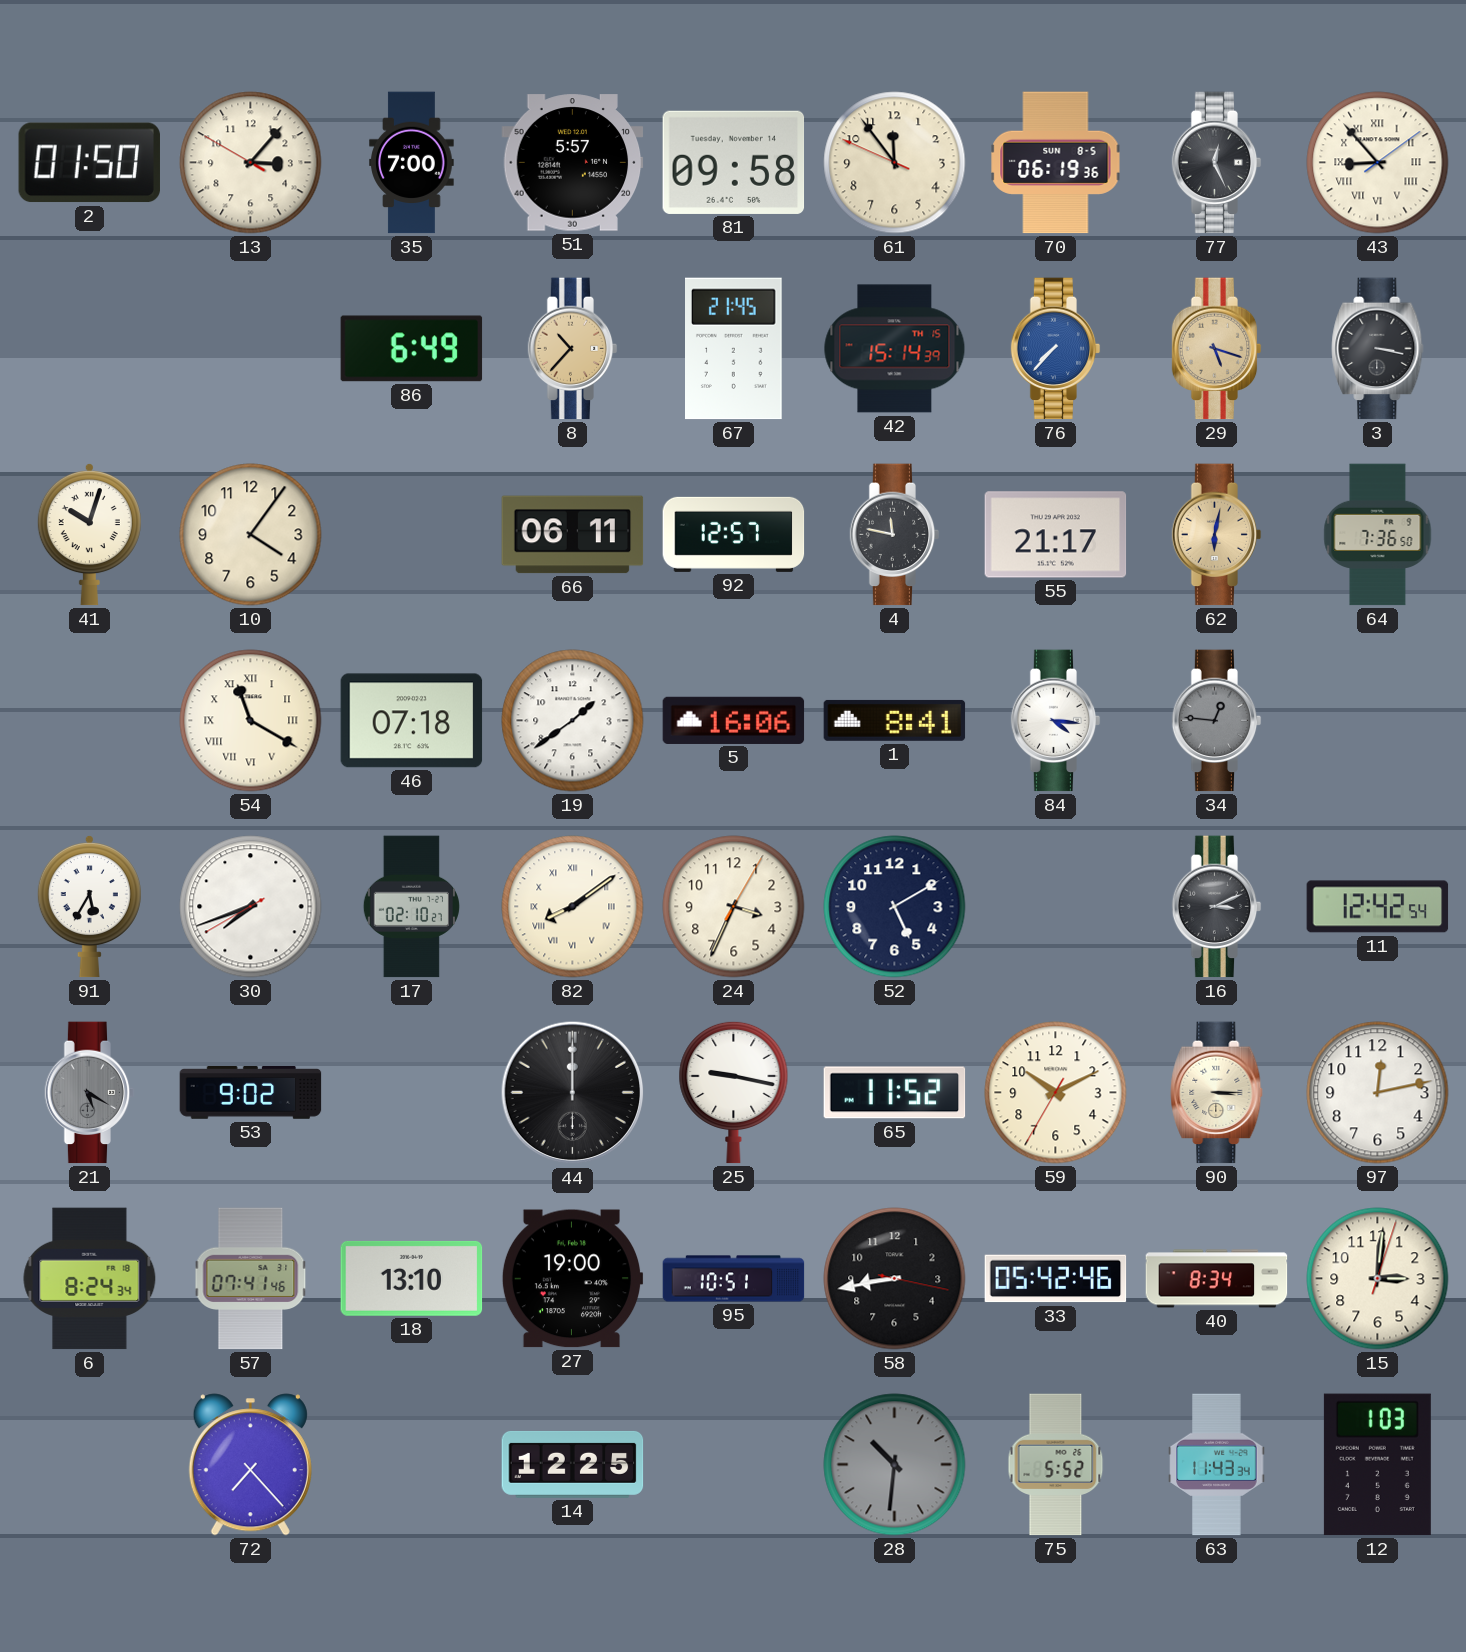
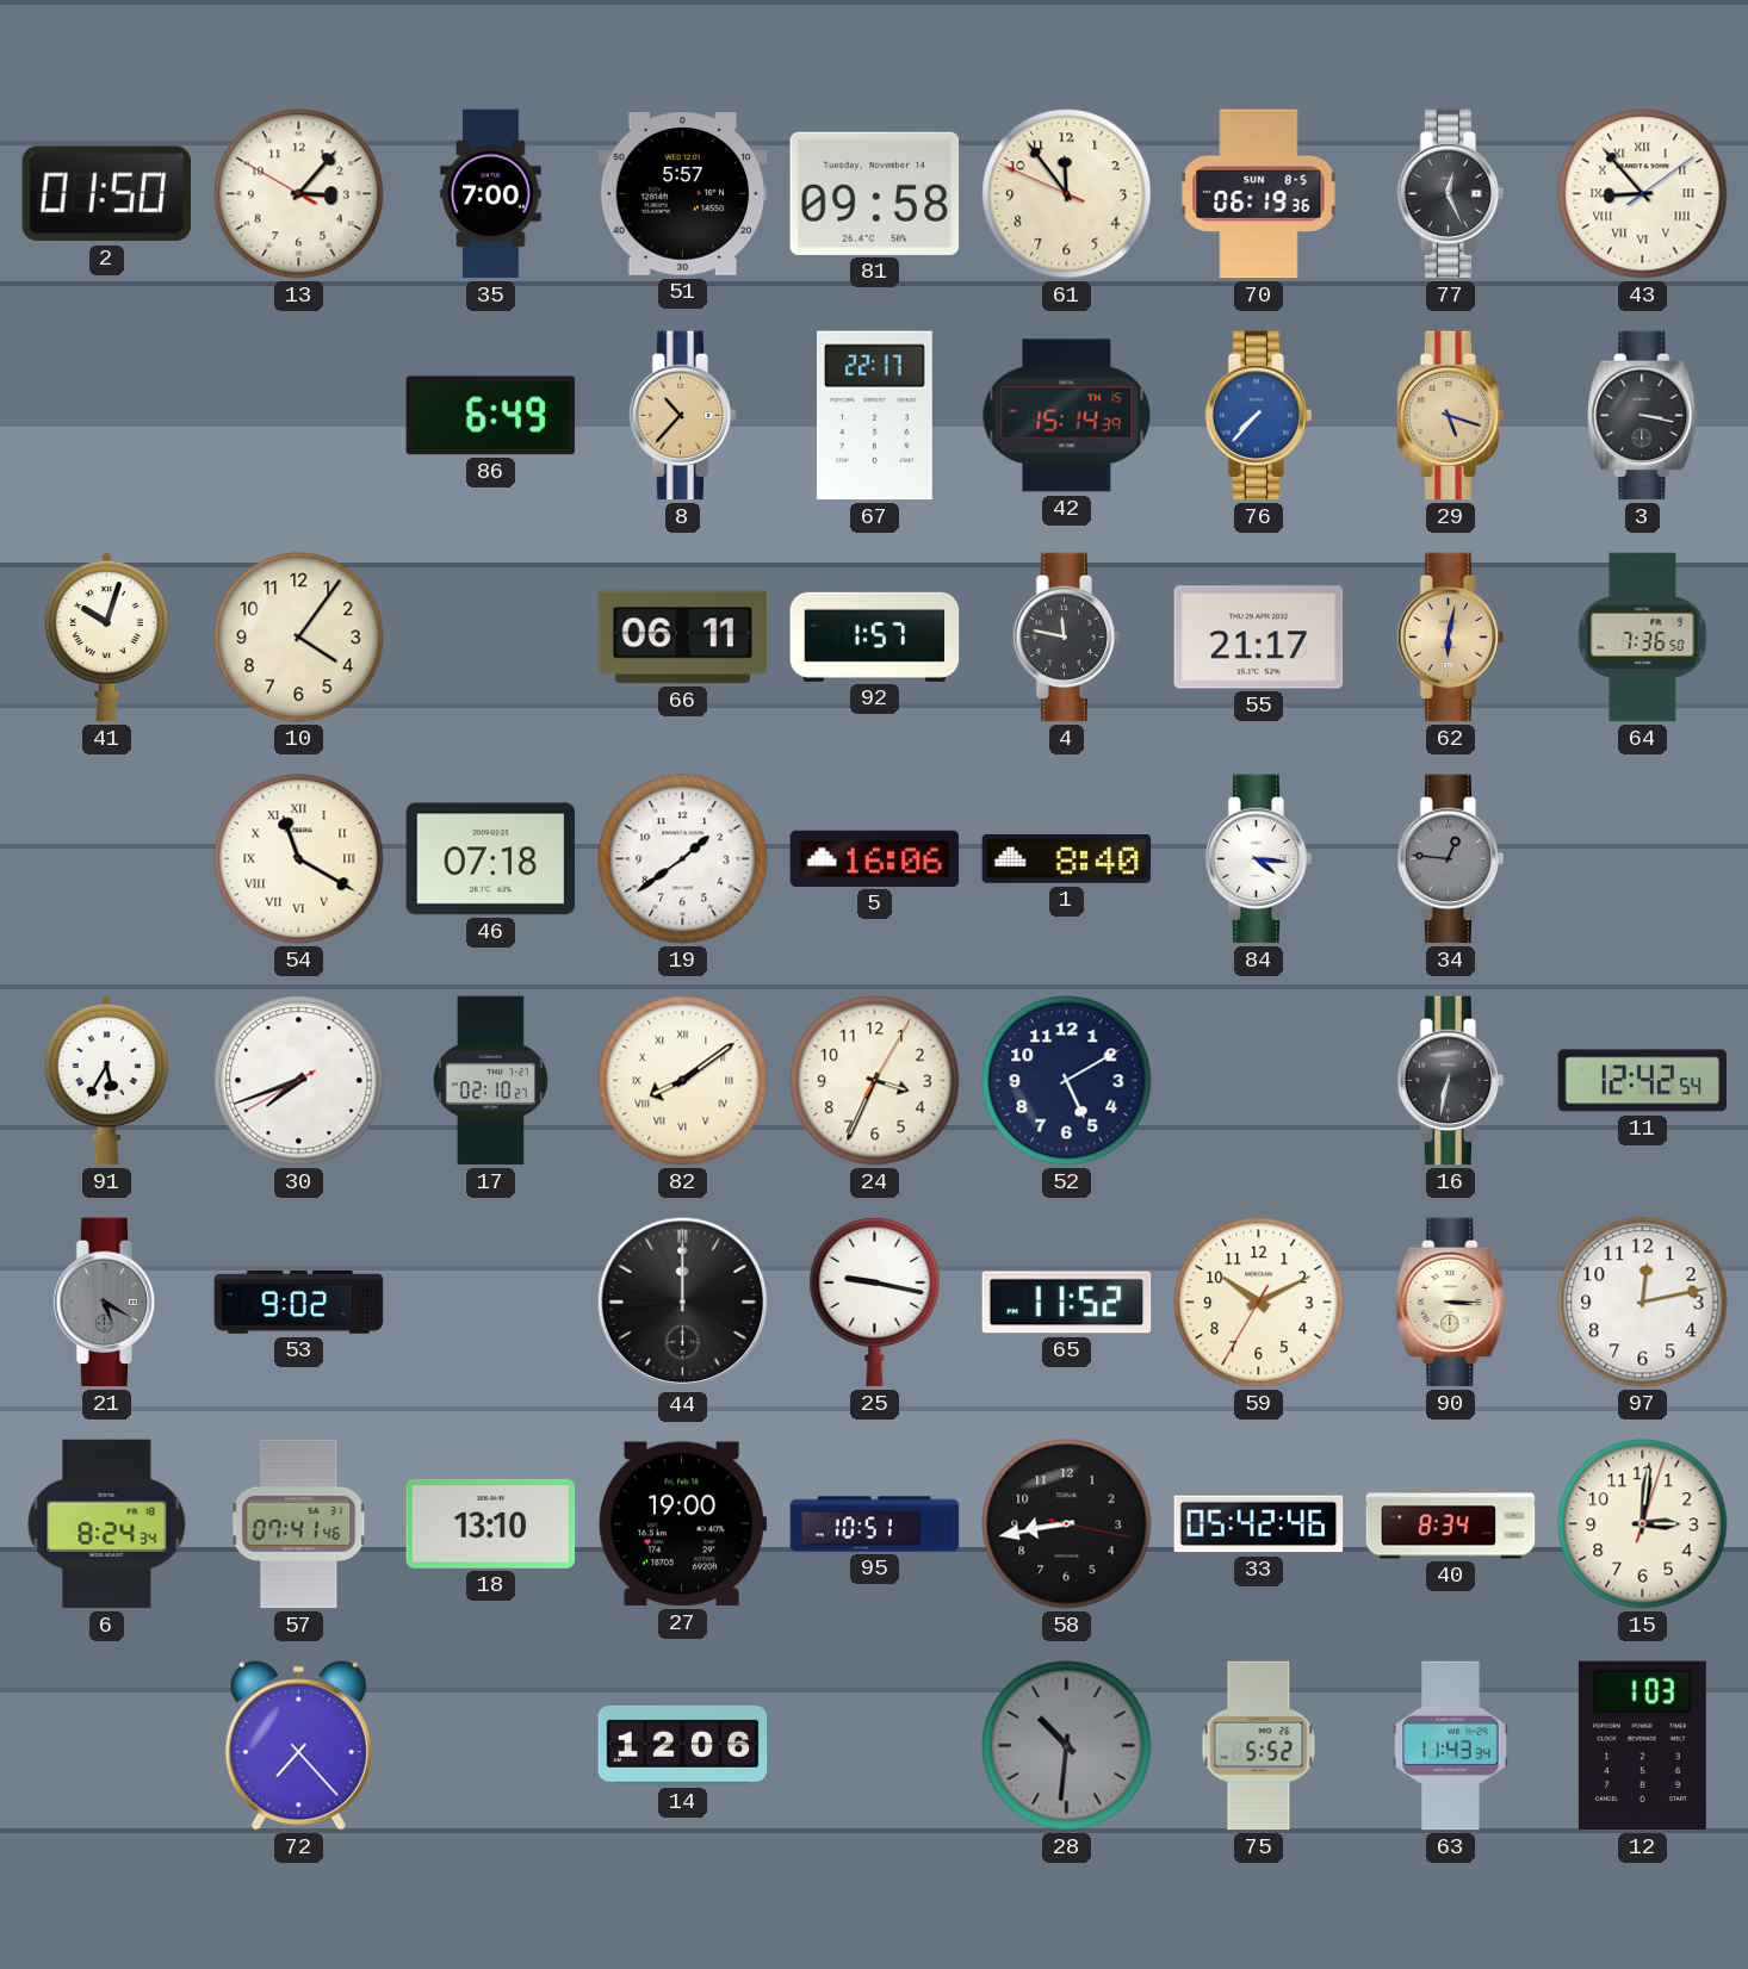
67: 21:45 -> 22:17
92: 12:57 -> 1:57
1: 8:41 -> 8:40
16: 3:11 -> 6:32
14: 12:25 -> 12:06
